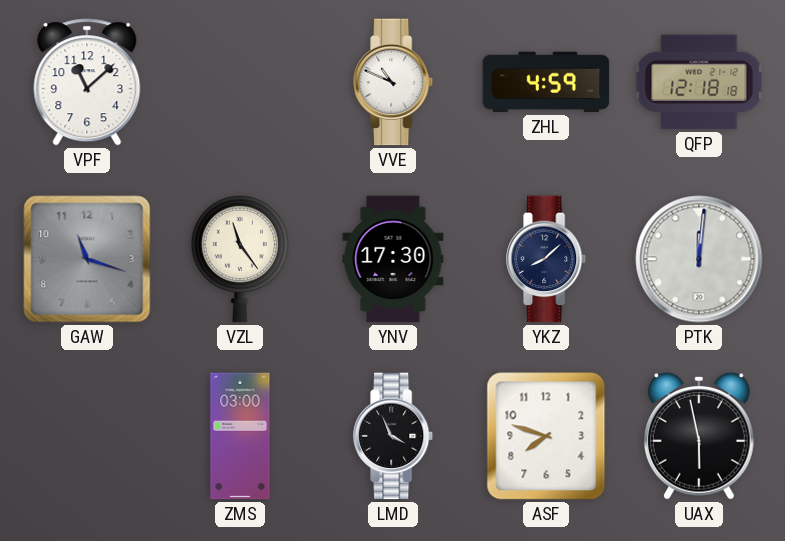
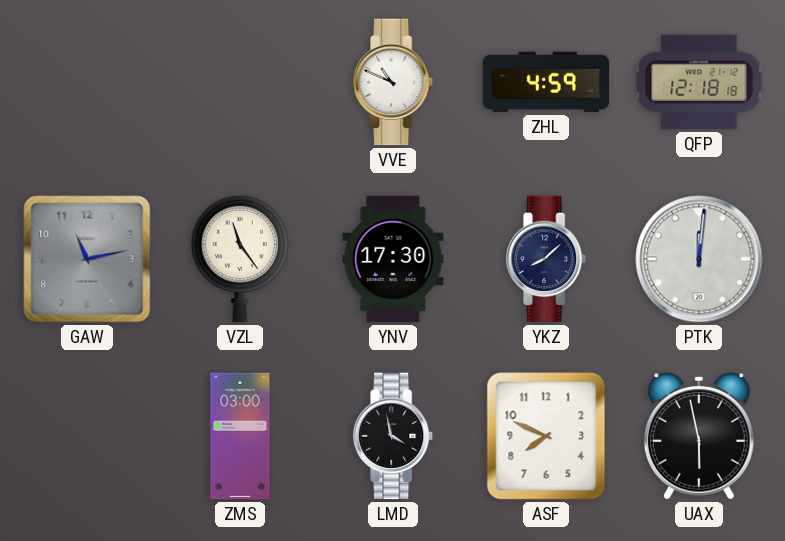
VPF: 11:08 -> none
GAW: 11:18 -> 11:13
LMD: 3:56 -> 3:58
ASF: 7:48 -> 7:49
